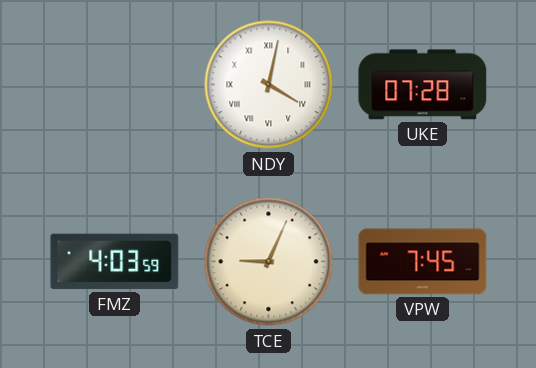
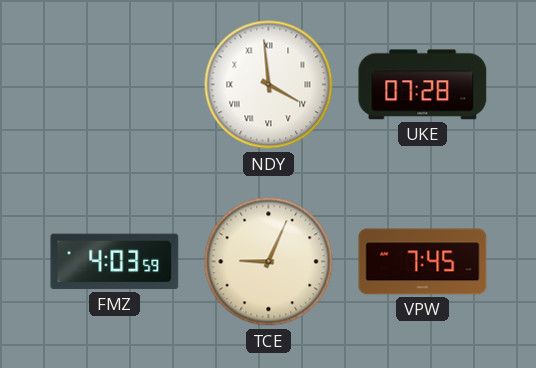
NDY: 4:02 -> 3:59
